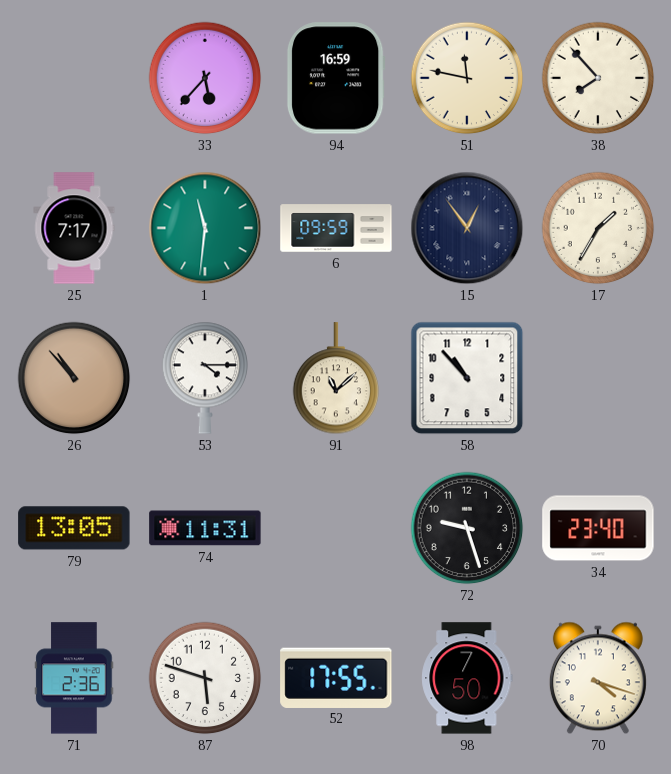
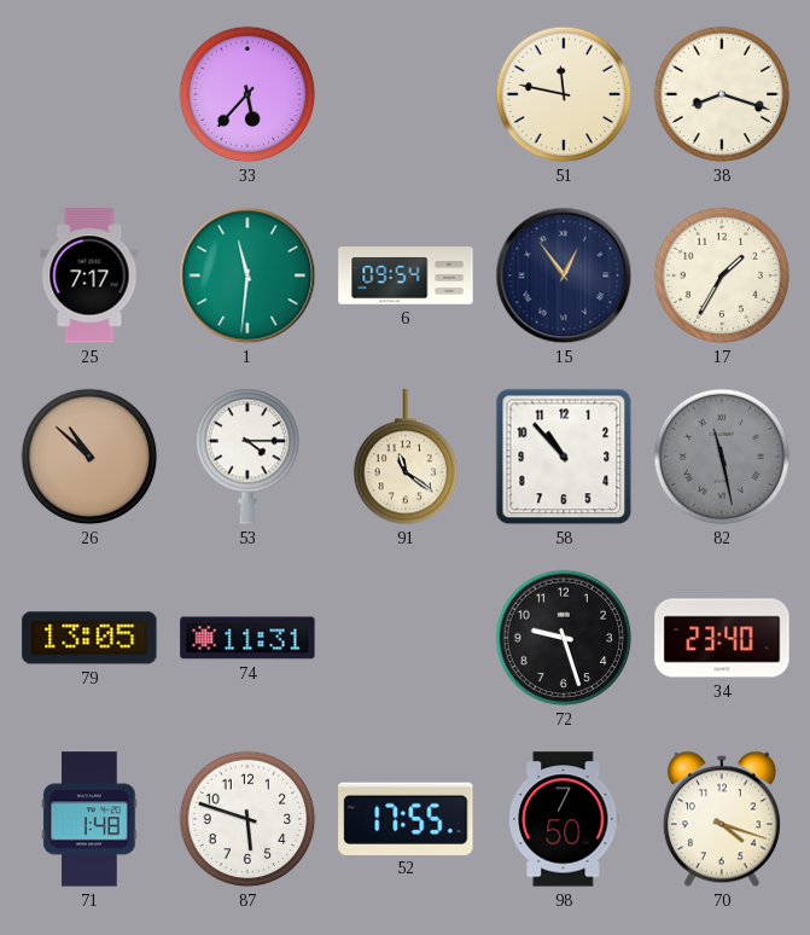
94: 16:59 -> none
38: 7:53 -> 8:18
6: 09:59 -> 09:54
26: 10:53 -> 10:52
91: 11:08 -> 11:21
82: none -> 11:28
71: 2:36 -> 1:48
